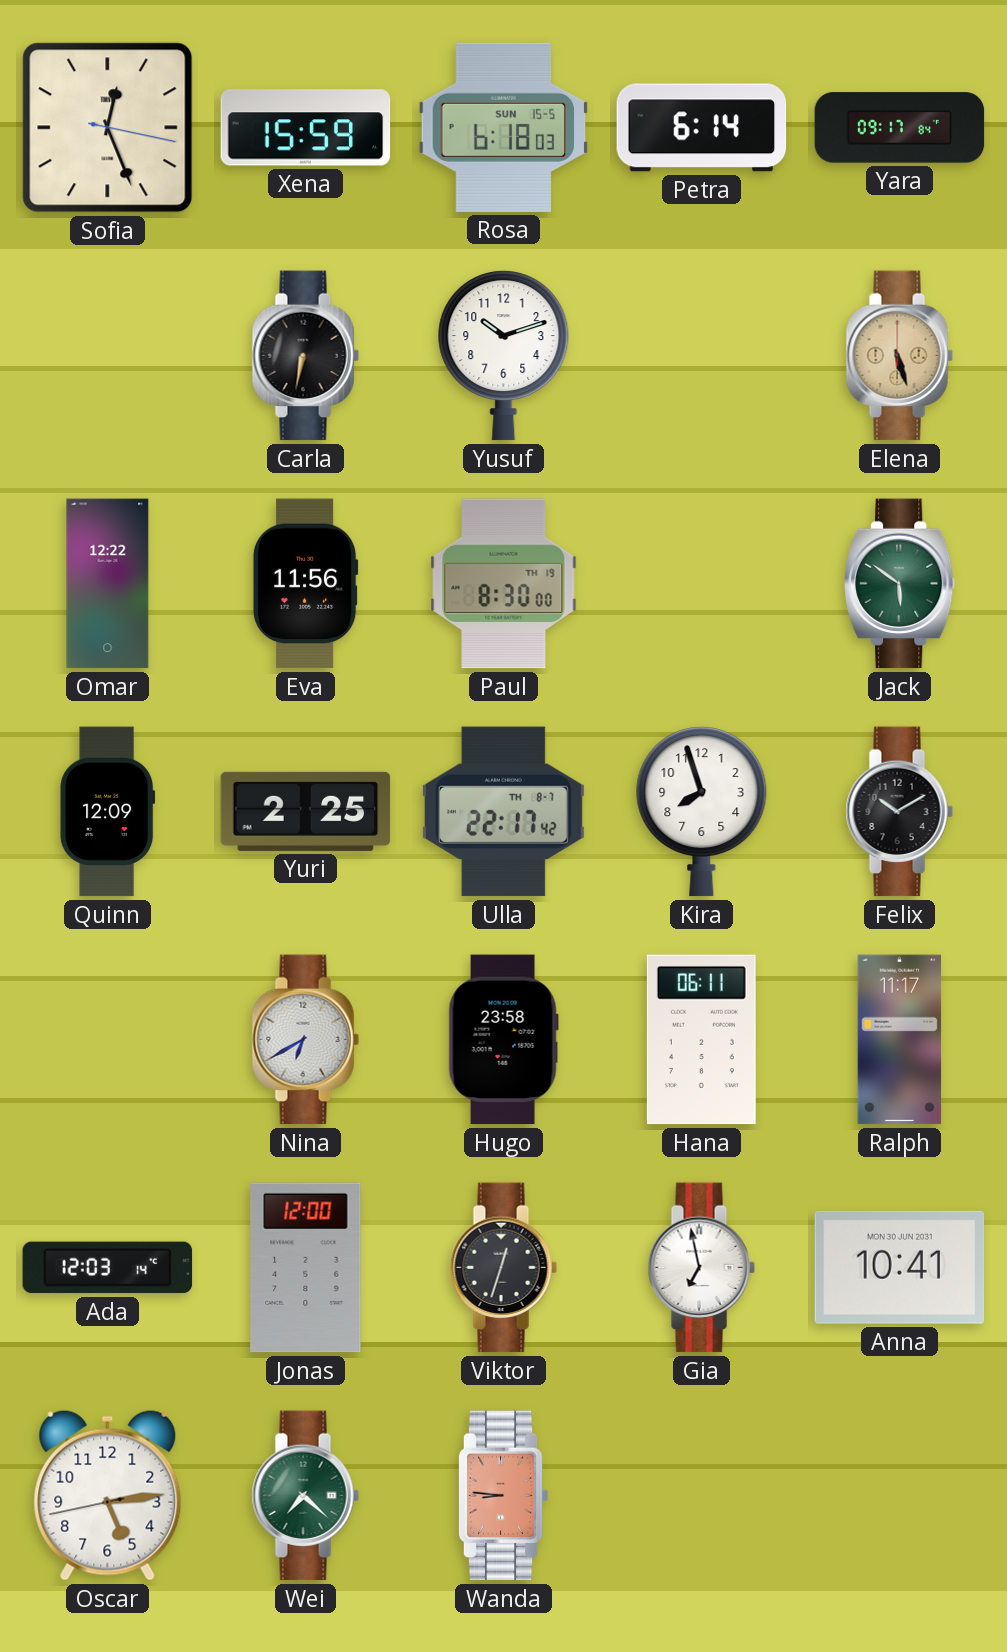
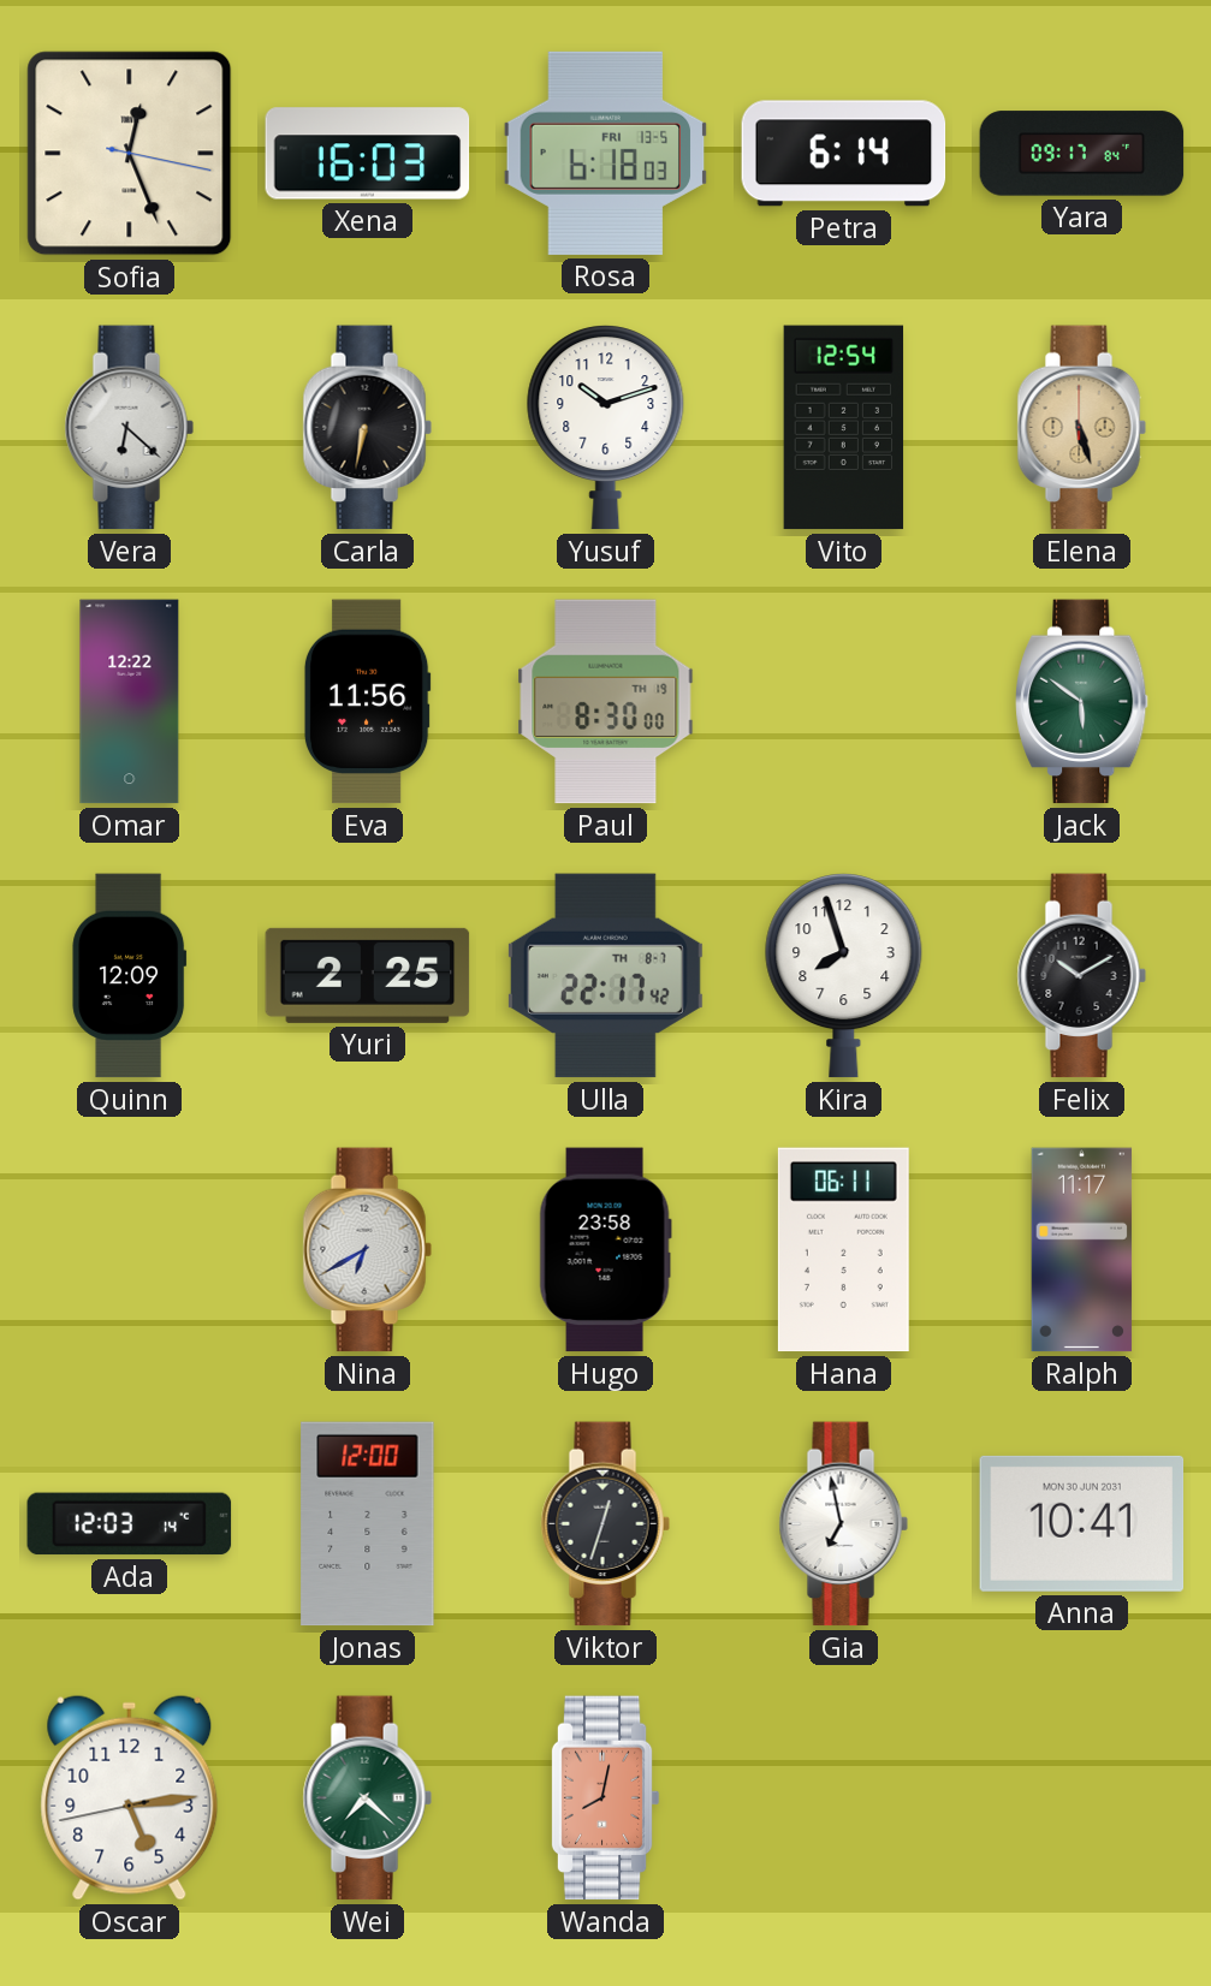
Xena: 15:59 -> 16:03
Rosa date: SUN 15-5 -> FRI 13-5
Vera: none -> 6:22
Vito: none -> 12:54
Wanda: 8:46 -> 8:02
